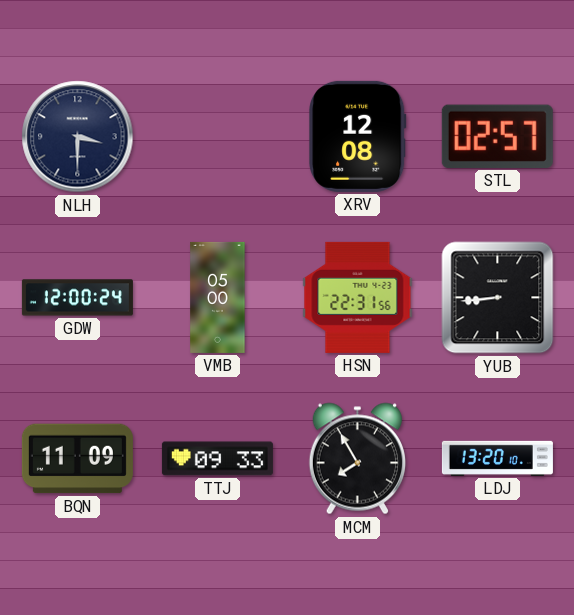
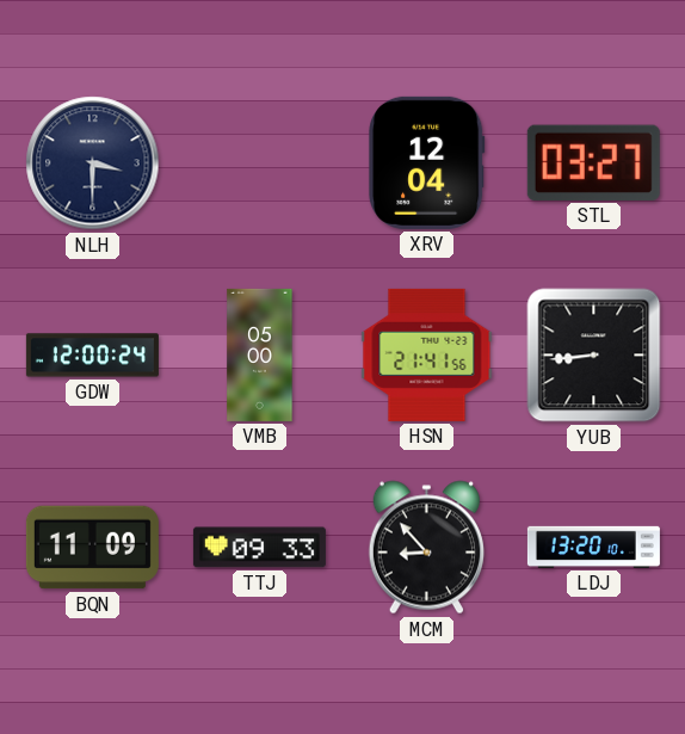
XRV: 12:08 -> 12:04
STL: 02:57 -> 03:27
HSN: 22:31 -> 21:41
MCM: 7:55 -> 8:53
